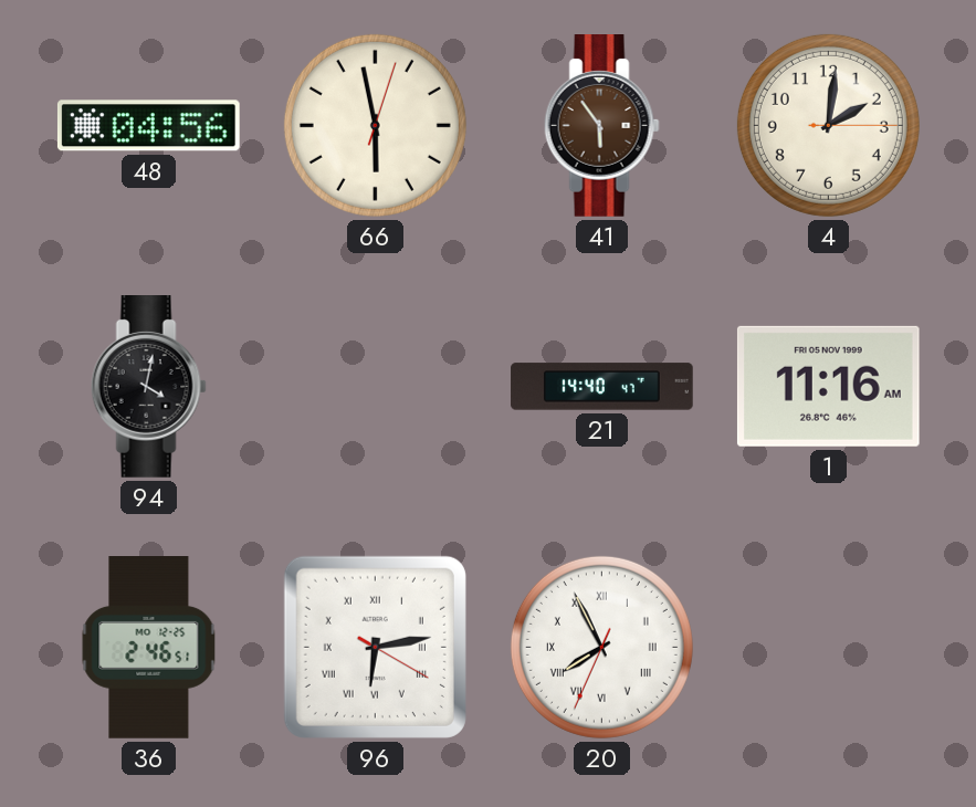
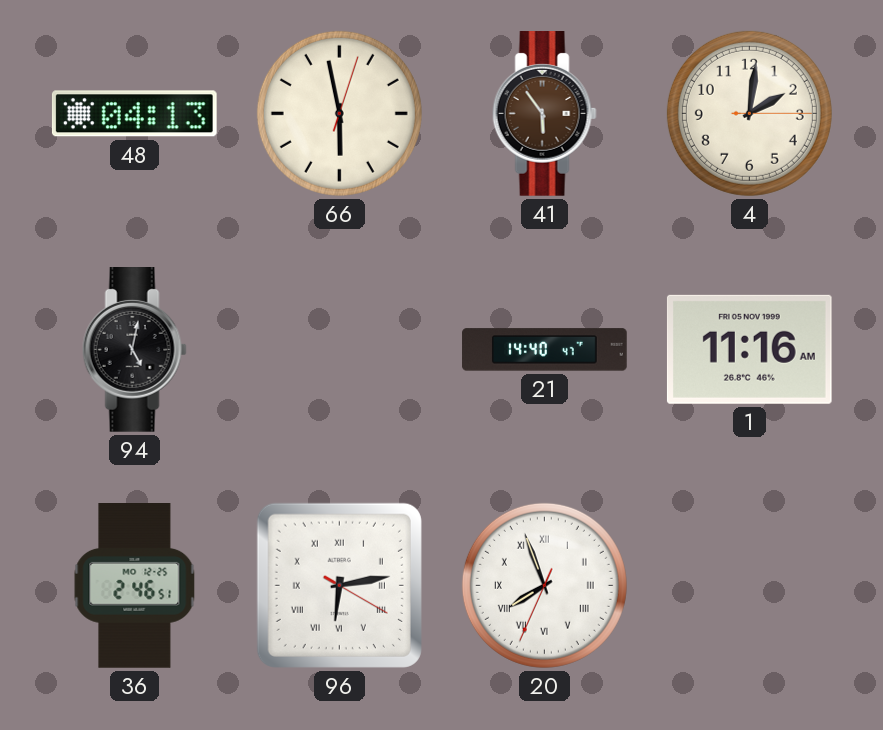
48: 04:56 -> 04:13
94: 4:02 -> 5:02
20: 7:55 -> 7:56
